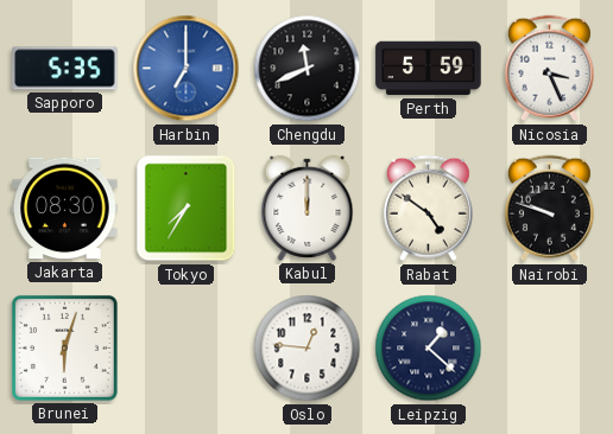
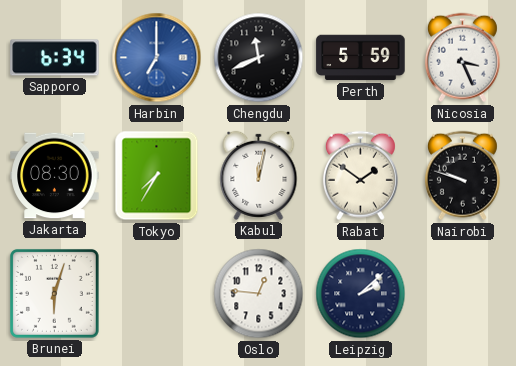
Sapporo: 5:35 -> 6:34
Kabul: 12:00 -> 12:02
Rabat: 4:51 -> 1:51
Leipzig: 1:22 -> 2:08
